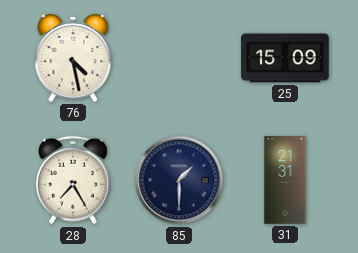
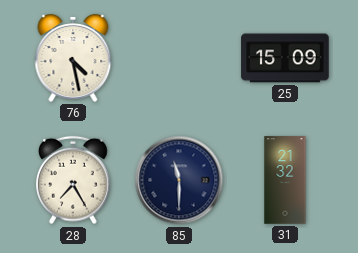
85: 1:30 -> 11:30
31: 21:31 -> 21:32
